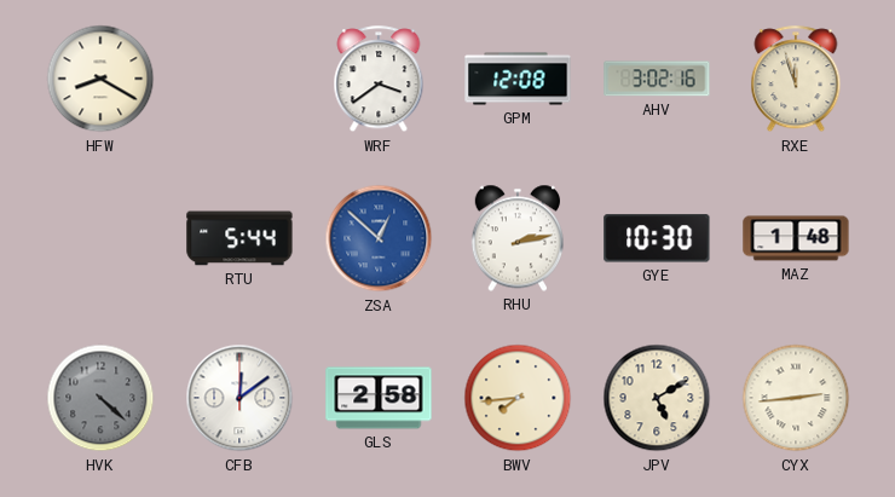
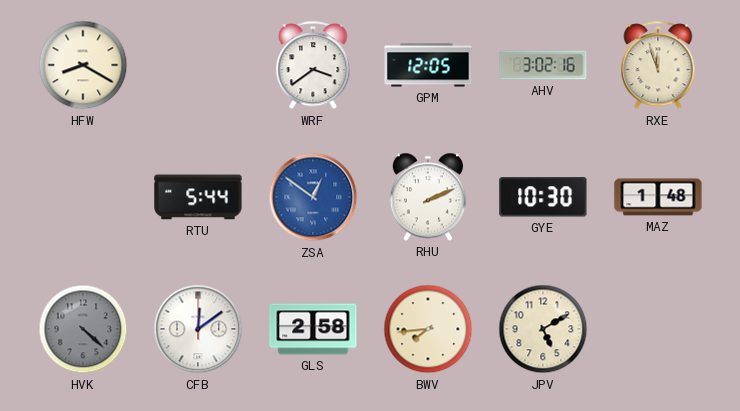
GPM: 12:08 -> 12:05
ZSA: 12:52 -> 12:51
RHU: 2:13 -> 2:11
CYX: 2:44 -> none
